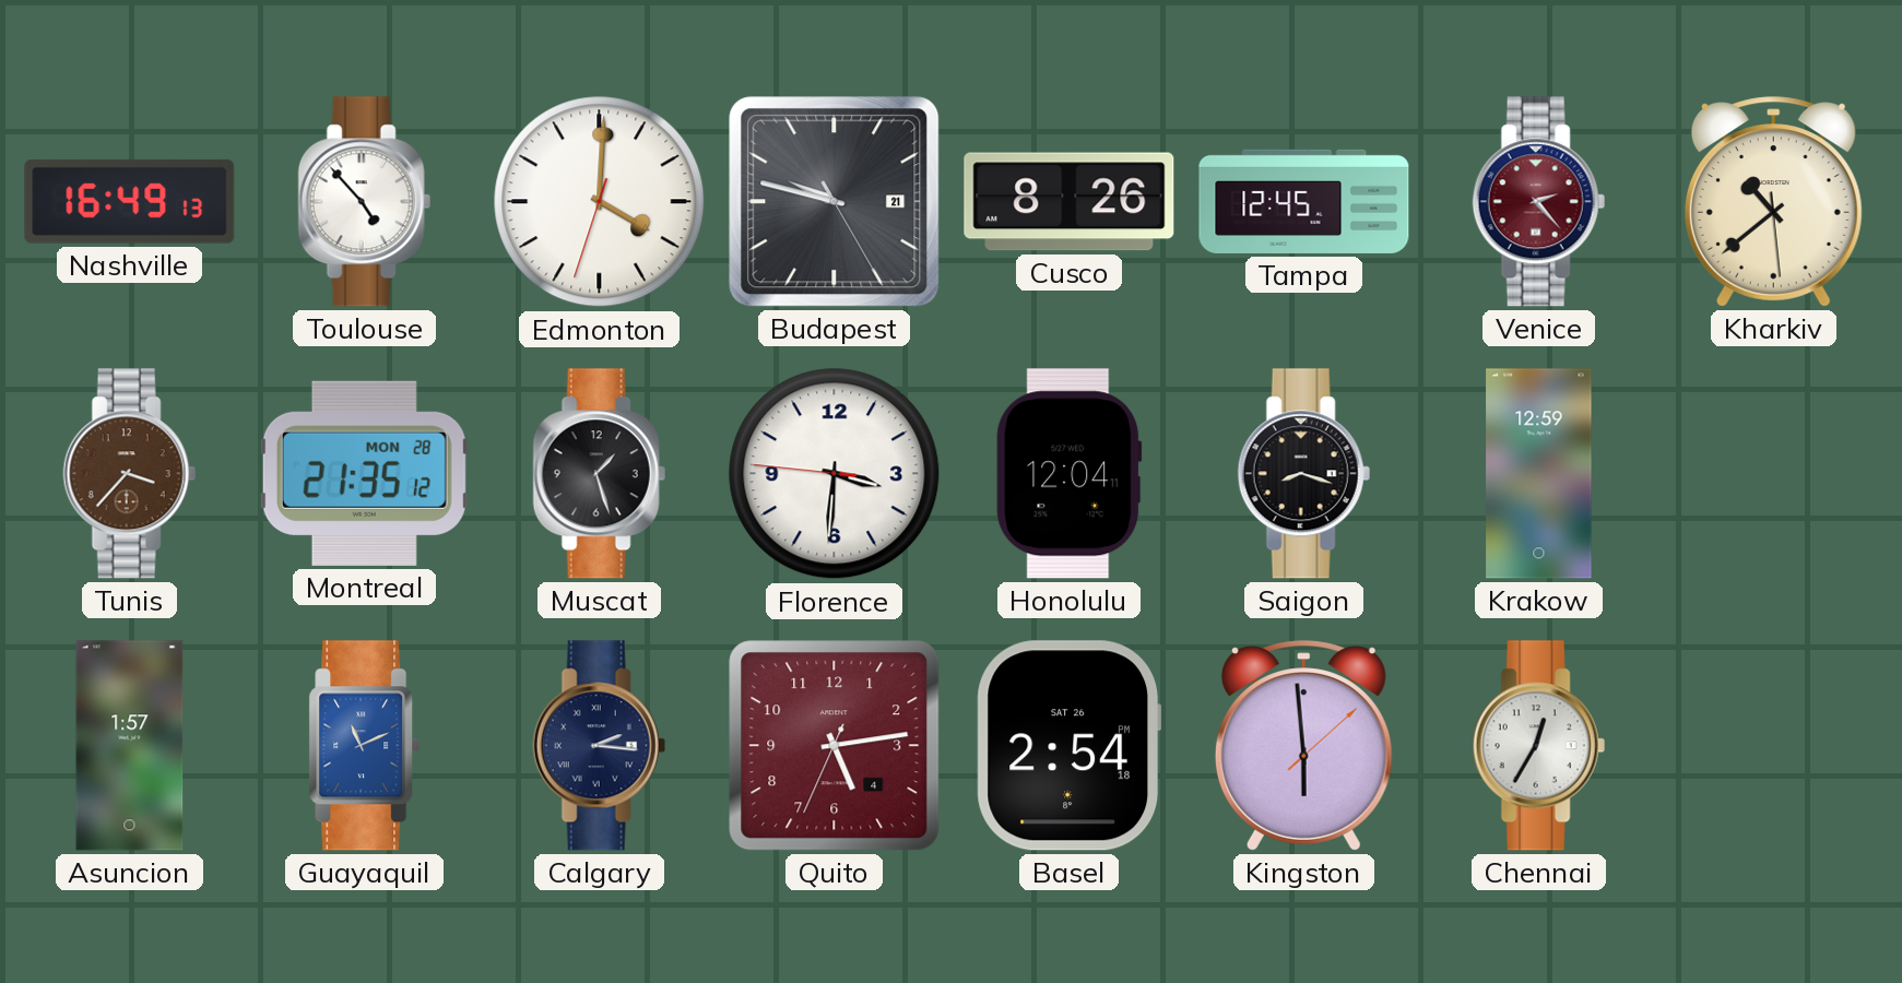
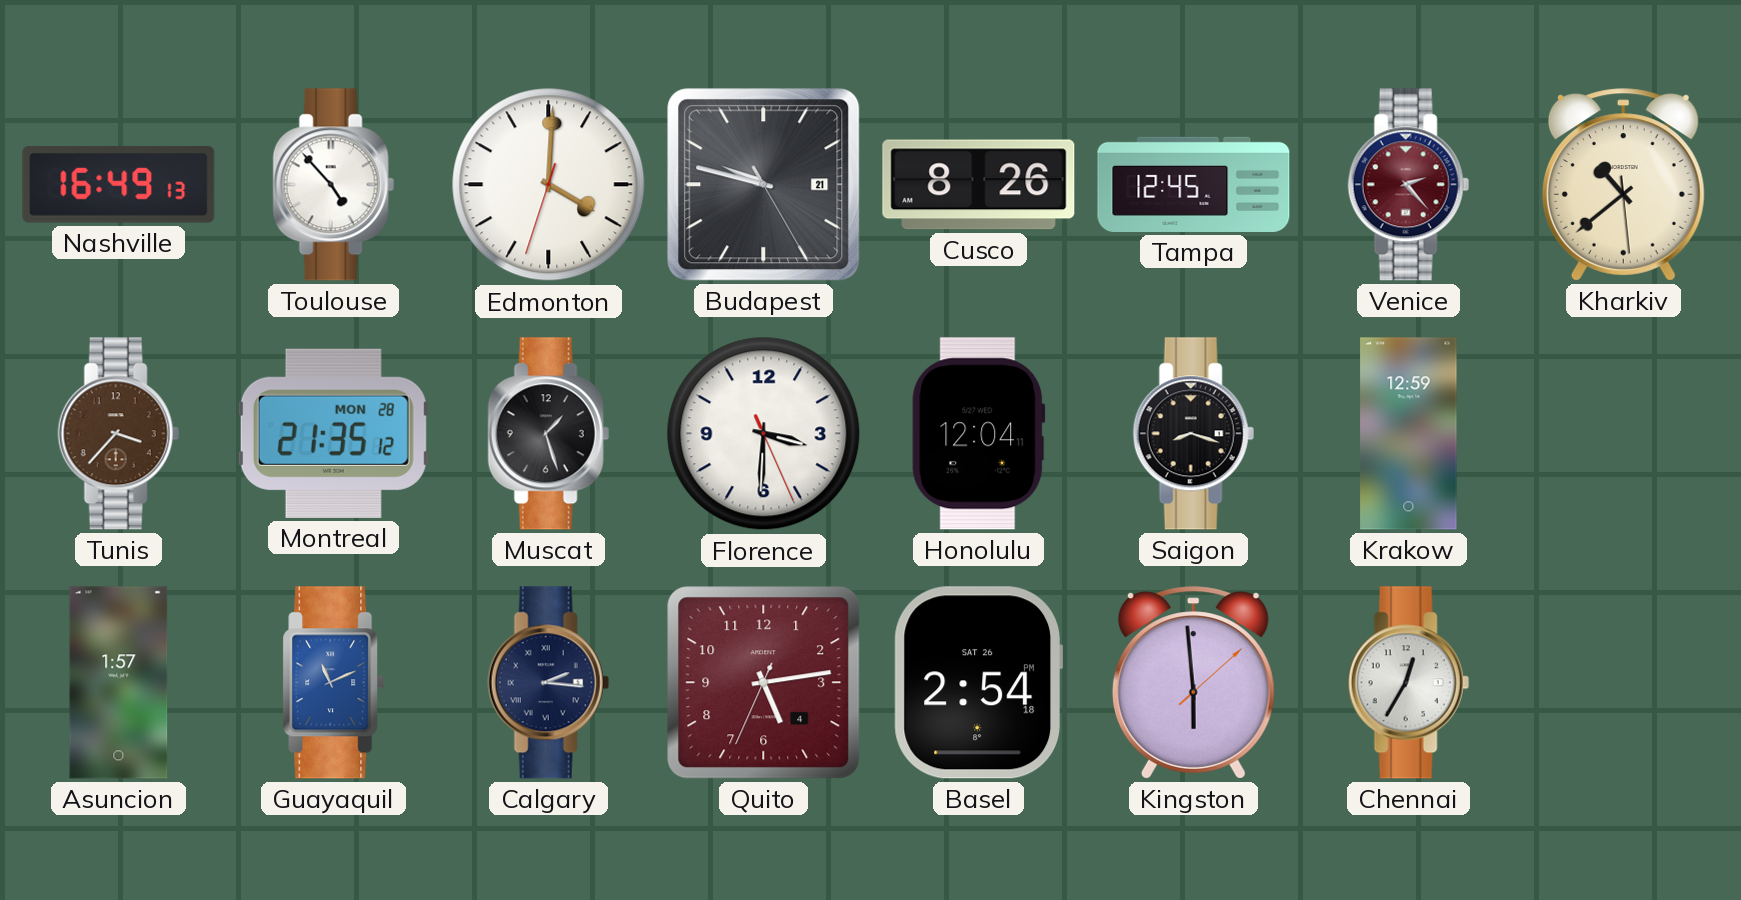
Florence: 3:30:46 -> 3:30:26
